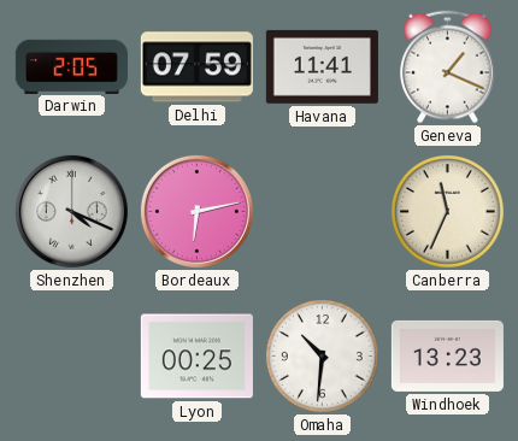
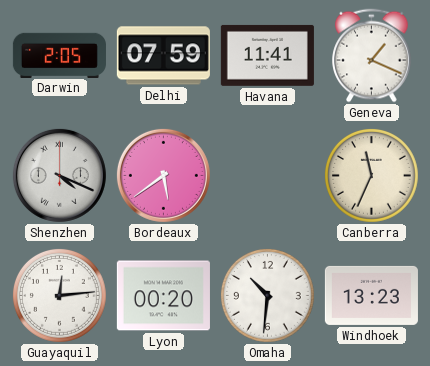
Bordeaux: 6:13 -> 5:39
Guayaquil: none -> 12:14
Lyon: 00:25 -> 00:20
